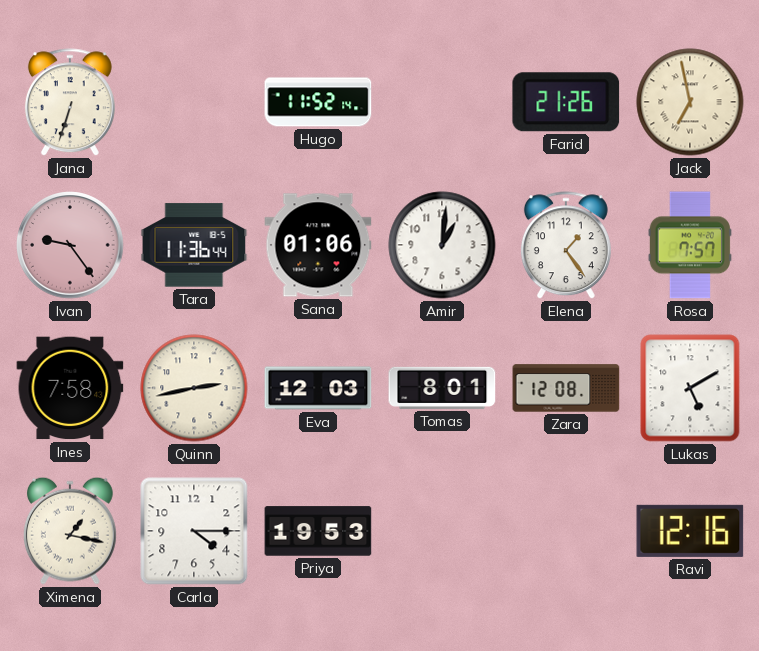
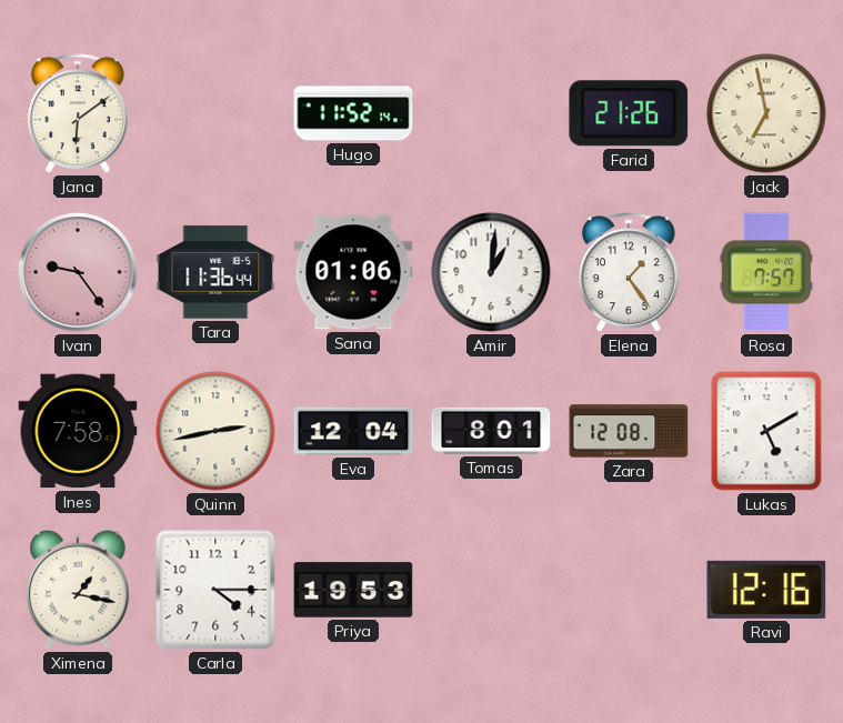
Jana: 6:33 -> 6:09
Eva: 12:03 -> 12:04
